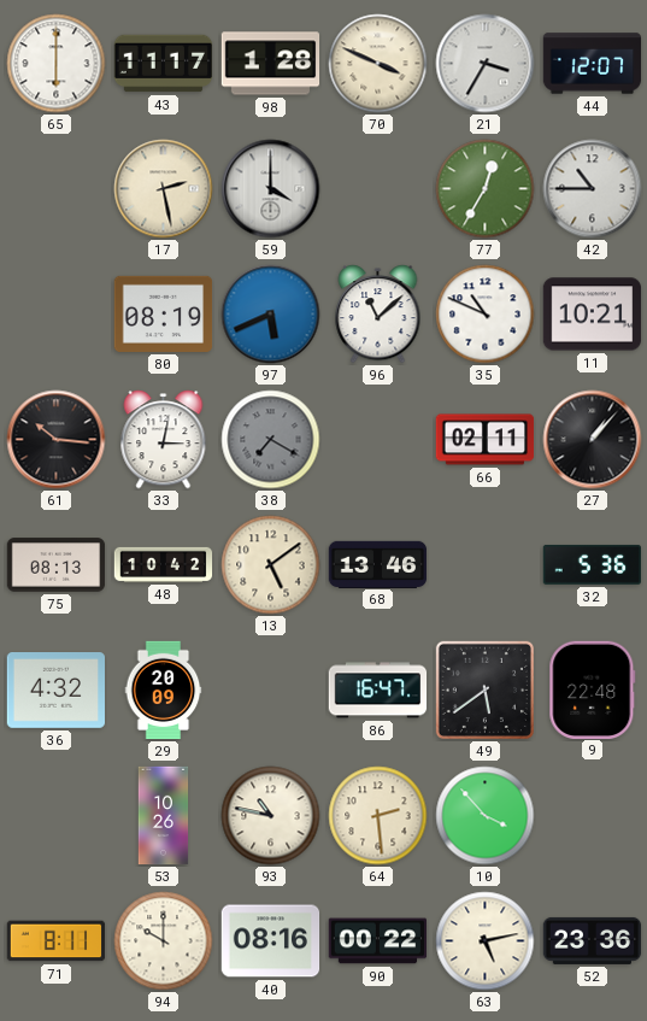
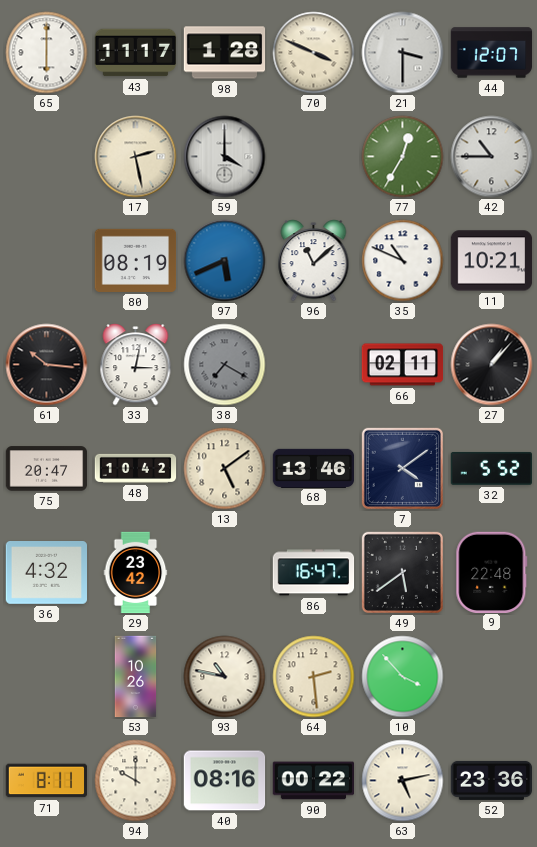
21: 3:35 -> 3:30
75: 08:13 -> 20:47
7: none -> 4:09
32: 5:36 -> 5:52
29: 20:09 -> 23:42
